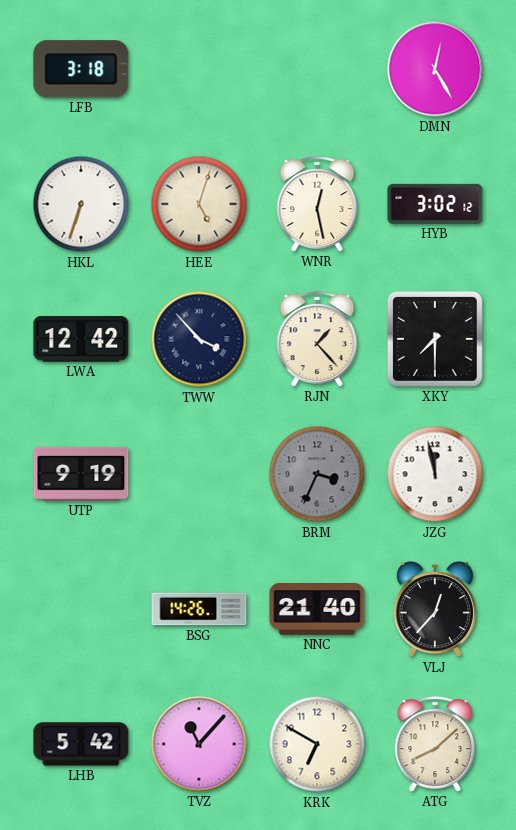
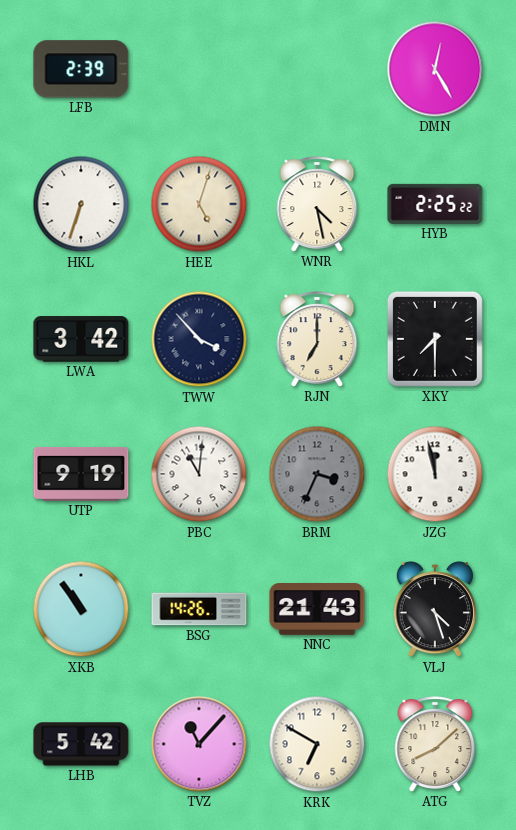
LFB: 3:18 -> 2:39
WNR: 12:28 -> 4:28
HYB: 3:02 -> 2:25
LWA: 12:42 -> 3:42
RJN: 1:23 -> 7:00
PBC: none -> 11:01
XKB: none -> 10:54
NNC: 21:40 -> 21:43
VLJ: 12:37 -> 4:27
